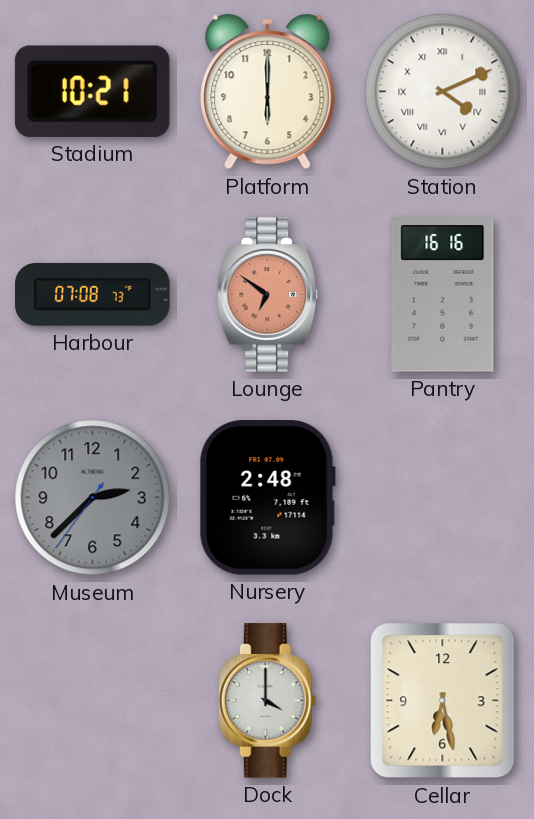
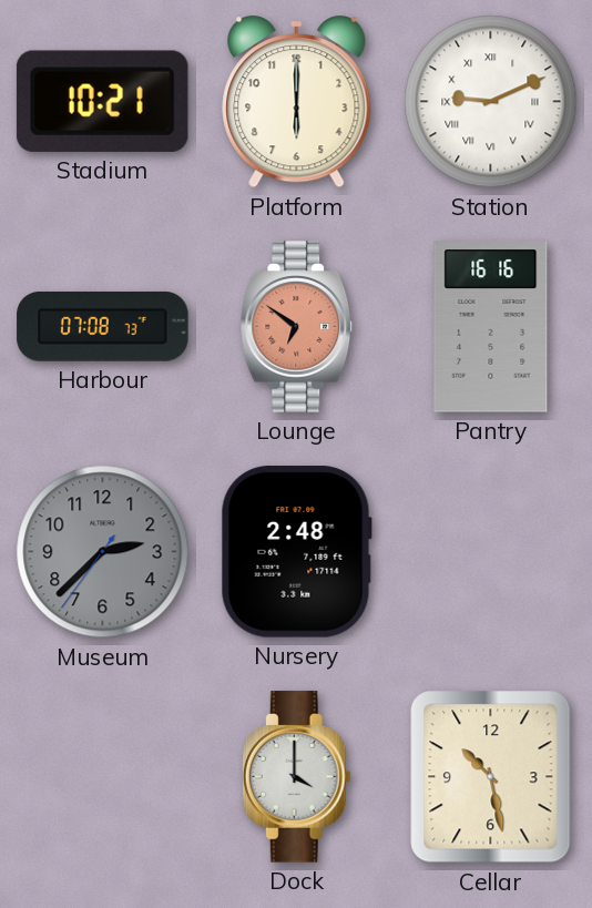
Station: 4:11 -> 9:11
Cellar: 6:28 -> 10:28
